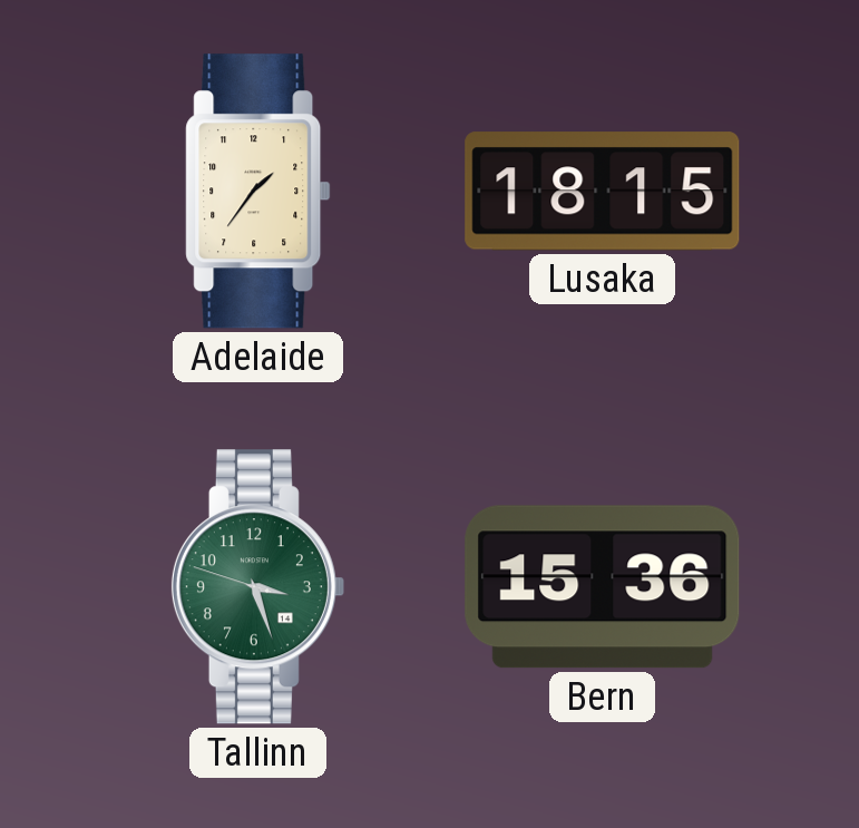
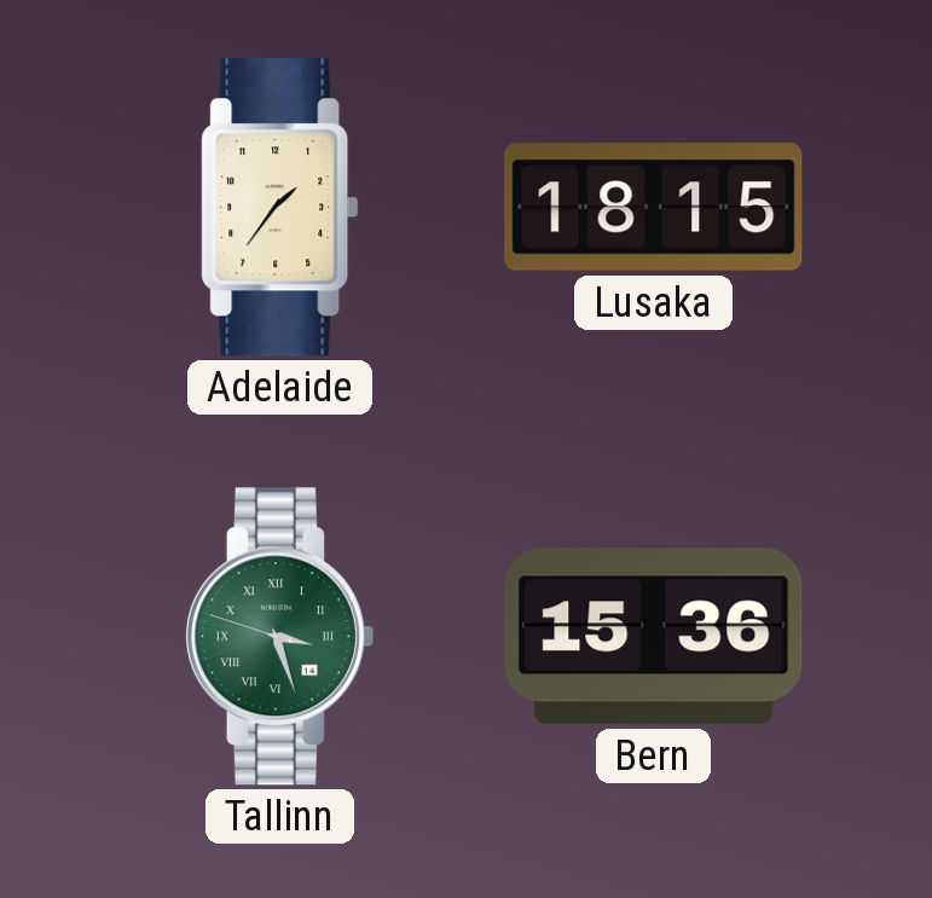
Tallinn numerals: Arabic -> Roman
